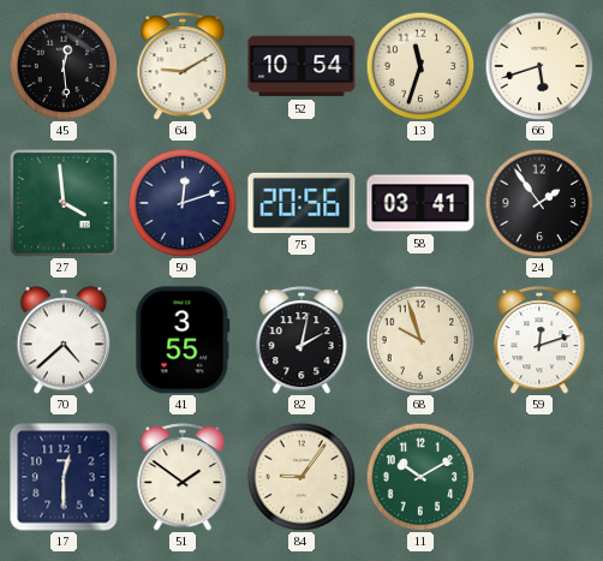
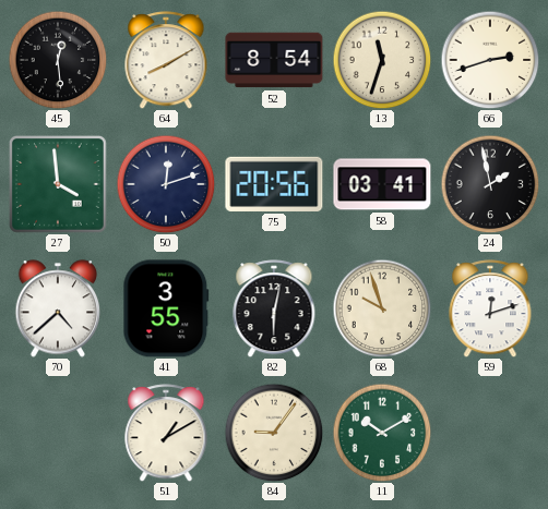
64: 9:10 -> 8:10
52: 10:54 -> 8:54
66: 5:42 -> 2:42
24: 1:54 -> 1:58
82: 2:02 -> 6:02
17: 12:30 -> none
51: 1:51 -> 1:10
